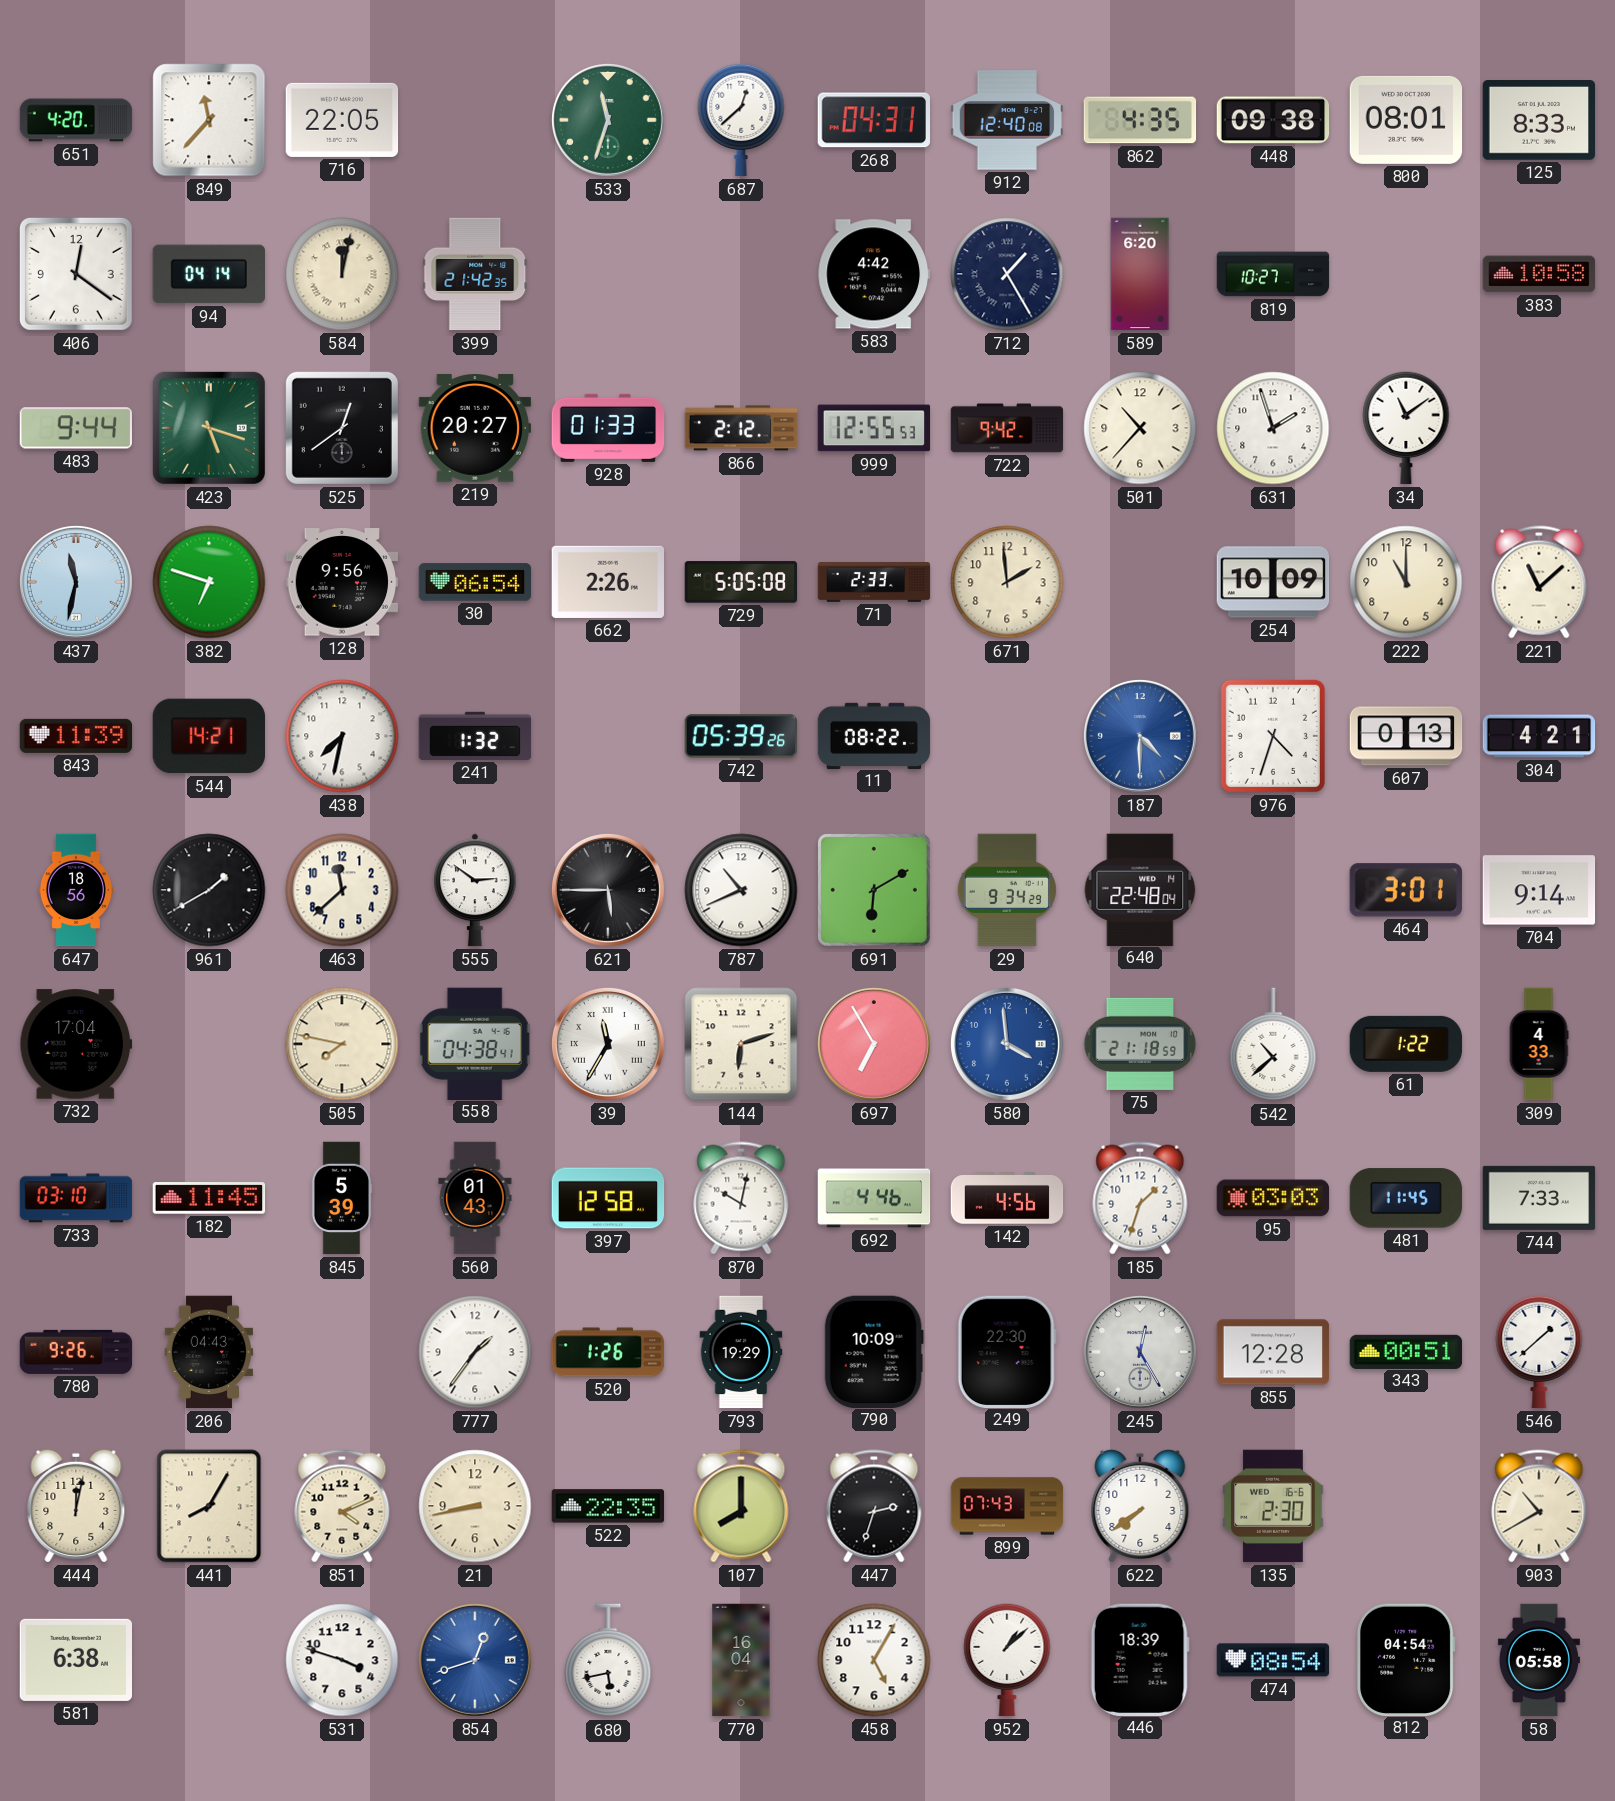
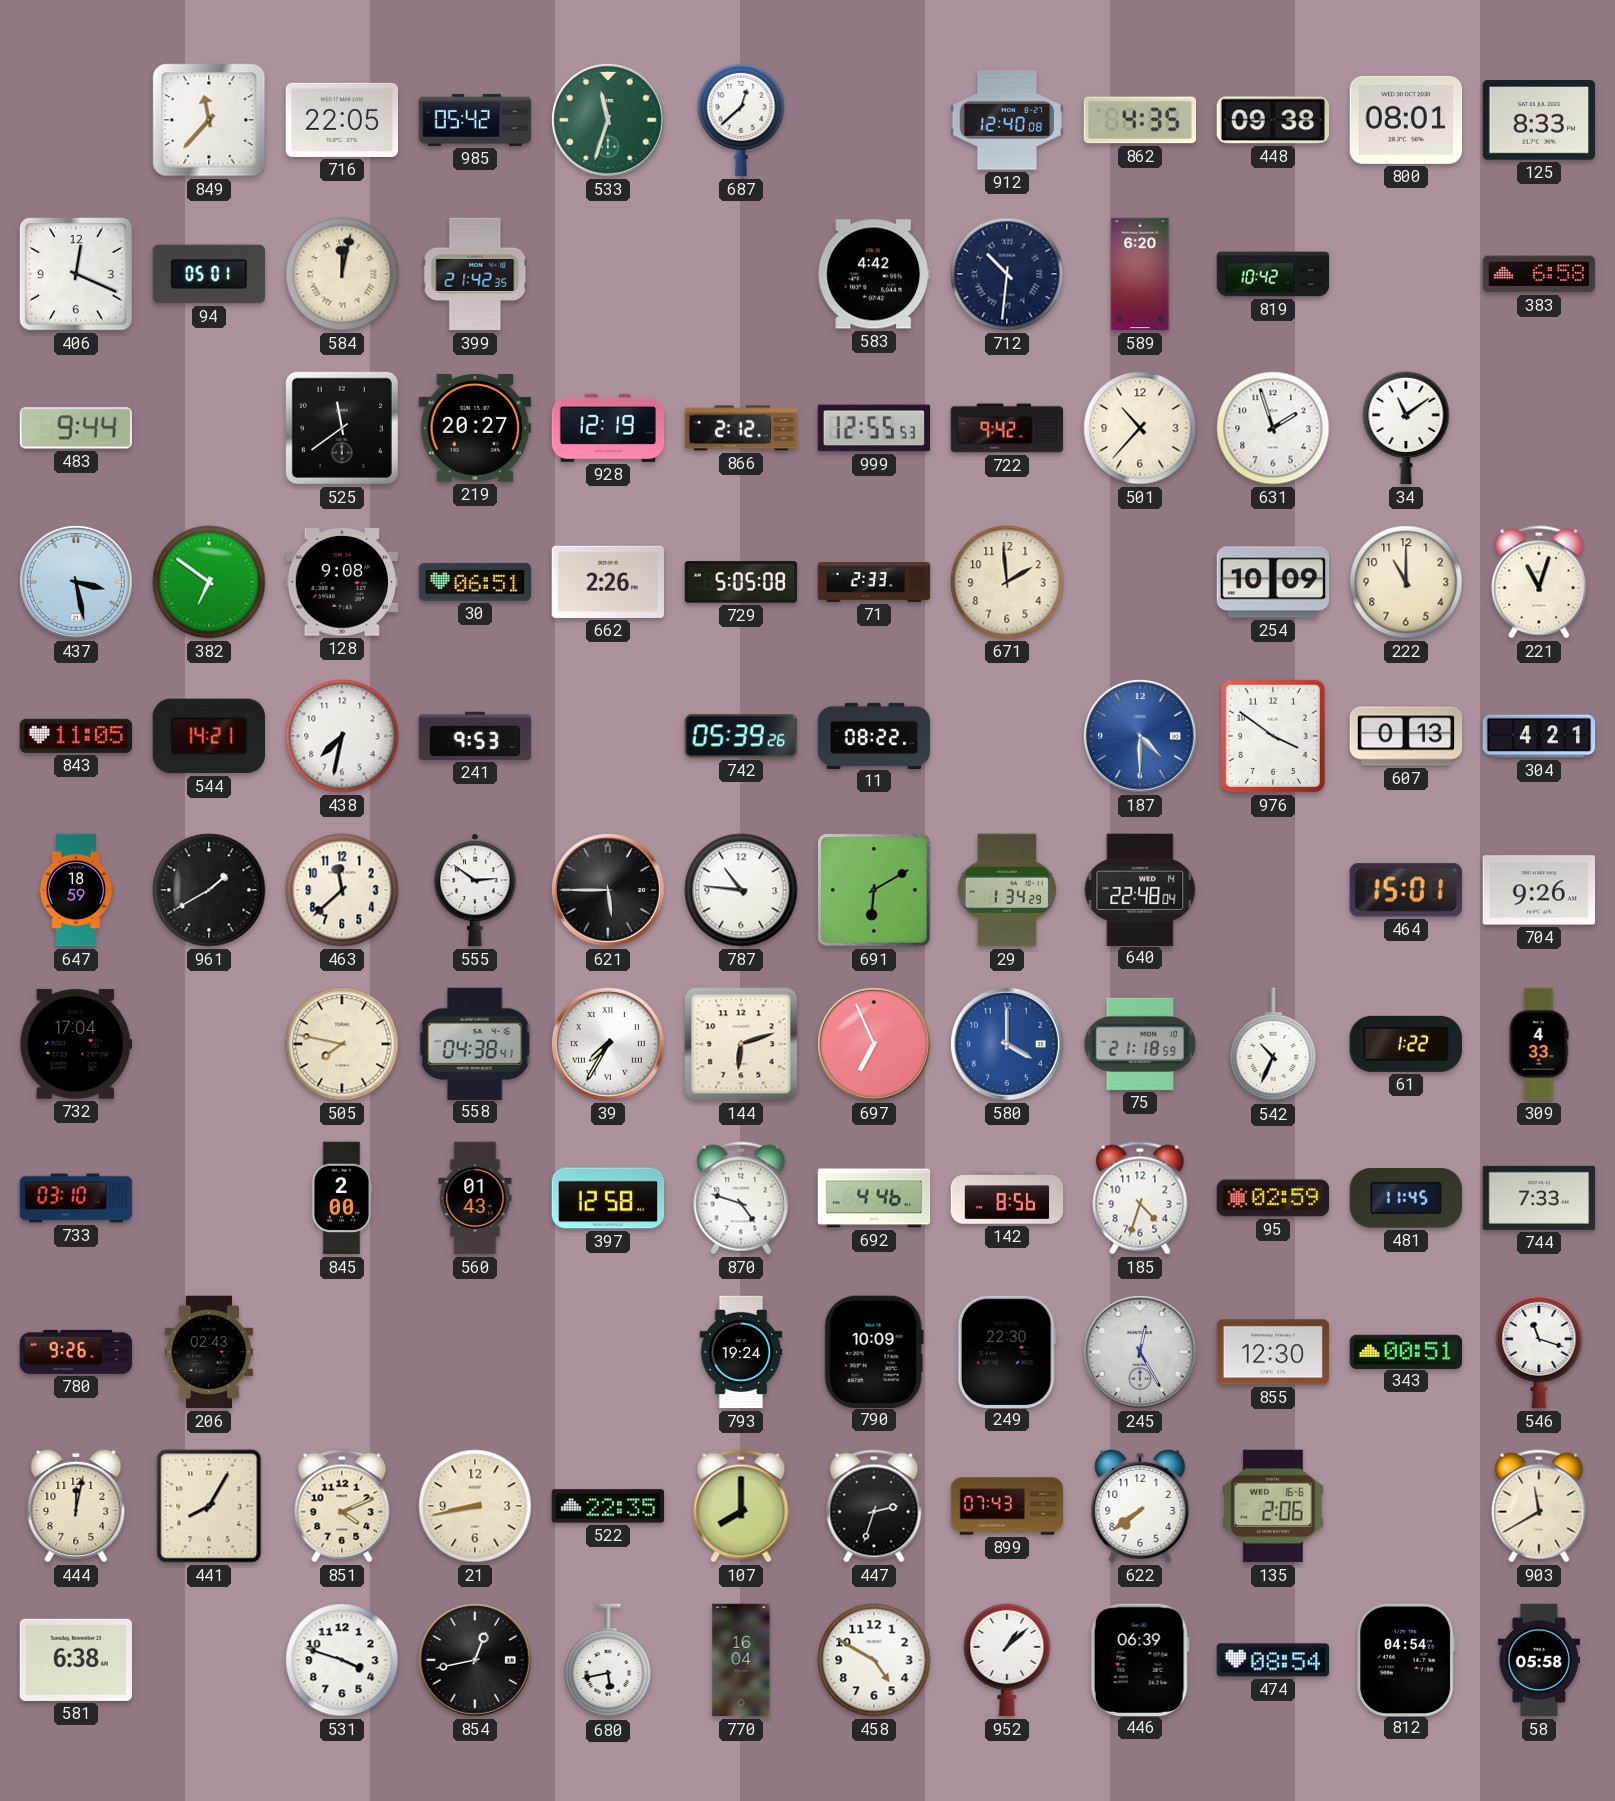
651: 4:20 -> none
985: none -> 05:42
268: 04:31 -> none
406: 12:21 -> 12:19
94: 04:14 -> 05:01
712: 1:25 -> 10:31
819: 10:27 -> 10:42
383: 10:58 -> 6:58
423: 5:18 -> none
525: 12:39 -> 11:39
928: 01:33 -> 12:19
437: 11:32 -> 3:28
382: 6:48 -> 6:51
128: 9:56 -> 9:08
30: 06:54 -> 06:51
221: 11:08 -> 11:03
843: 11:39 -> 11:05
241: 1:32 -> 9:53
976: 4:33 -> 3:51
647: 18:56 -> 18:59
787: 10:41 -> 10:46
29: 9:34 -> 1:34
464: 3:01 -> 15:01
704: 9:14 -> 9:26
39: 11:35 -> 7:35
697: 6:55 -> 6:56
580: 3:59 -> 4:00
542: 10:38 -> 10:34
182: 11:45 -> none
845: 5:39 -> 2:00
870: 10:02 -> 4:48
142: 4:56 -> 8:56
185: 1:33 -> 4:33
95: 03:03 -> 02:59
206: 04:43 -> 02:43
777: 1:36 -> none
520: 1:26 -> none
793: 19:29 -> 19:24
855: 12:28 -> 12:30
546: 1:38 -> 11:18
135: 2:30 -> 2:06
903: 10:40 -> 11:40
854: 12:42 -> 12:43
854 dial: blue -> black
458: 5:05 -> 4:50
446: 18:39 -> 06:39
